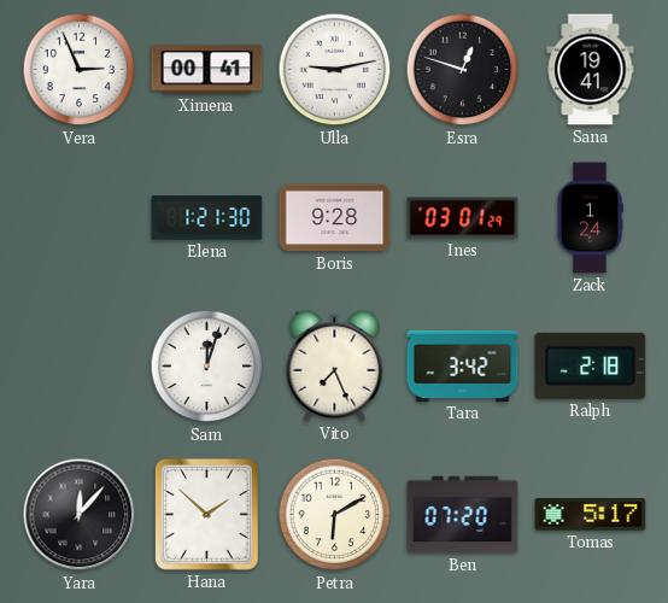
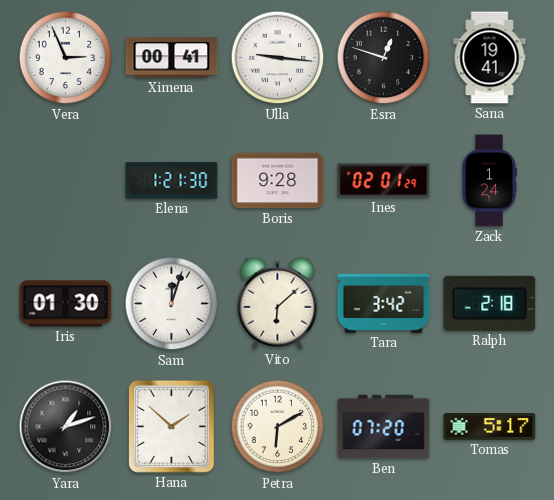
Ulla: 9:13 -> 9:16
Ines: 03:01 -> 02:01
Iris: none -> 01:30
Vito: 7:26 -> 6:08
Yara: 12:07 -> 1:12
